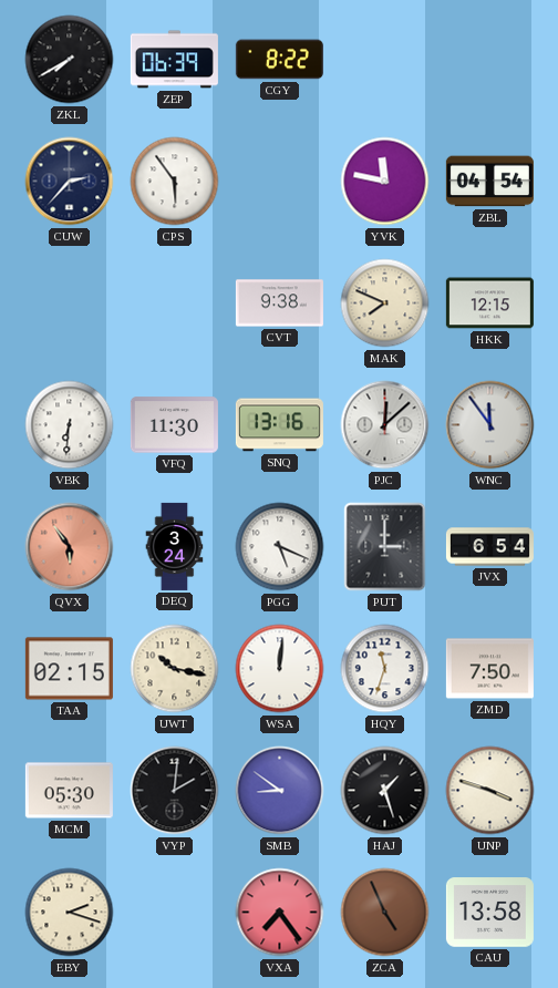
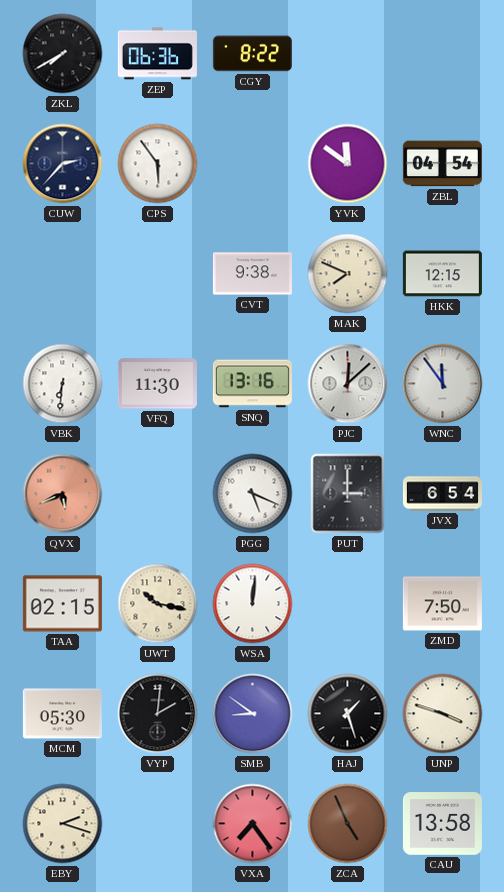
ZEP: 06:39 -> 06:36
YVK: 11:47 -> 11:51
QVX: 5:54 -> 5:41
DEQ: 3:24 -> none
HQY: 11:33 -> none
